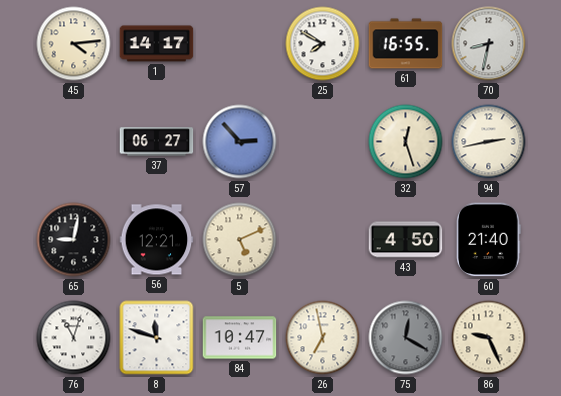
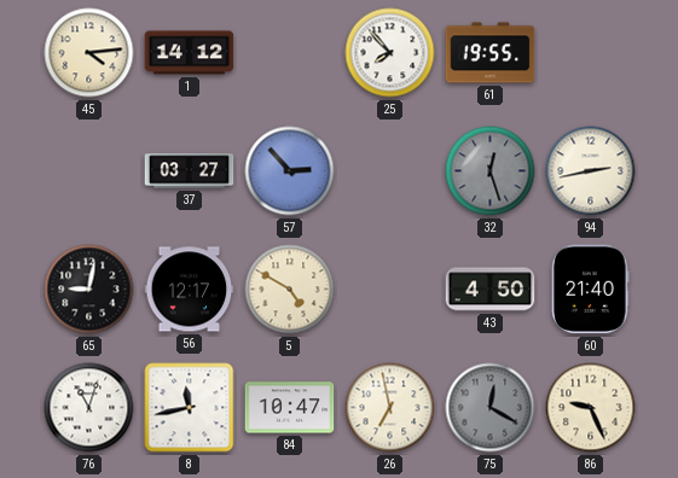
1: 14:17 -> 14:12
25: 7:50 -> 7:53
61: 16:55 -> 19:55
70: 8:32 -> none
37: 06:27 -> 03:27
32 dial: cream -> grey
56: 12:21 -> 12:17
5: 5:11 -> 4:50
8: 11:48 -> 11:43
